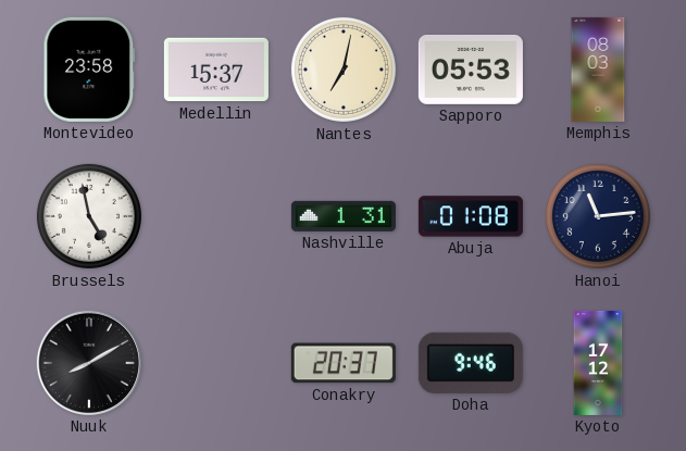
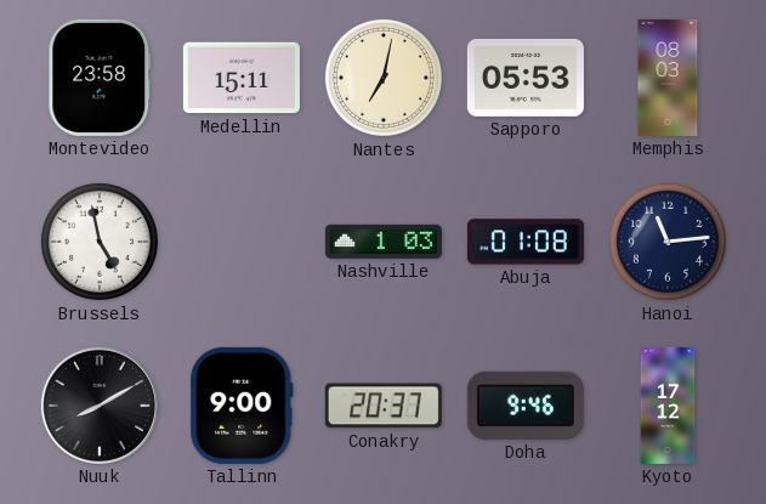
Medellin: 15:37 -> 15:11
Nashville: 1:31 -> 1:03
Tallinn: none -> 9:00
